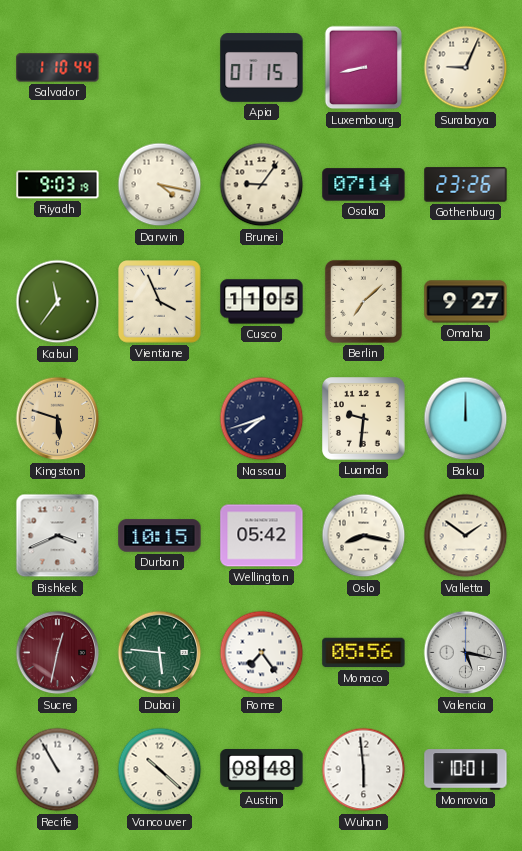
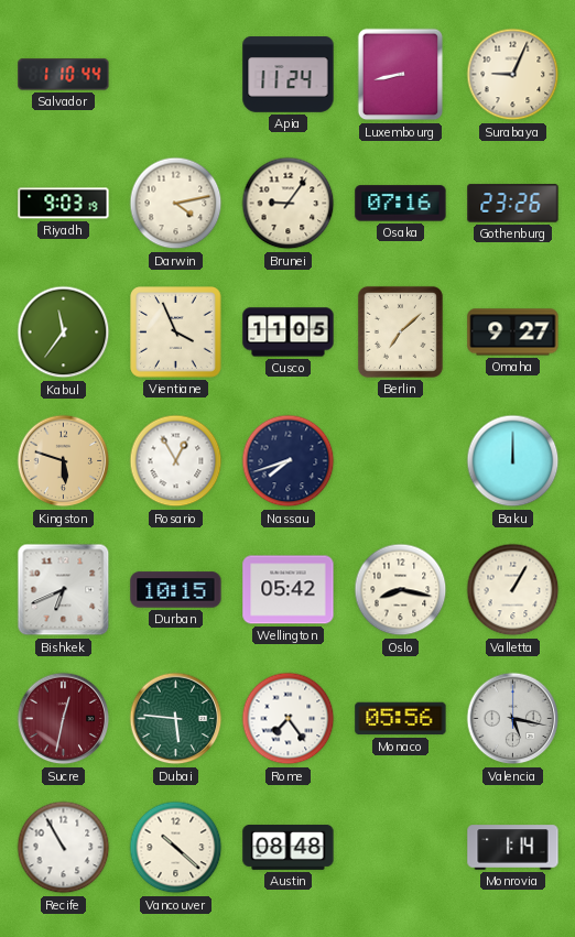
Apia: 01:15 -> 11:24
Darwin: 4:17 -> 4:13
Osaka: 07:14 -> 07:16
Rosario: none -> 12:55
Luanda: 9:31 -> none
Bishkek: 3:41 -> 6:41
Valletta: 1:51 -> 1:05
Wuhan: 5:59 -> none
Monrovia: 10:01 -> 1:14
